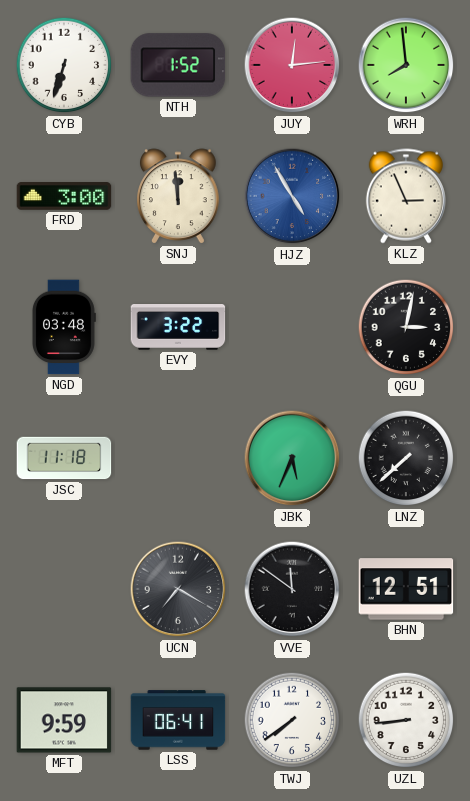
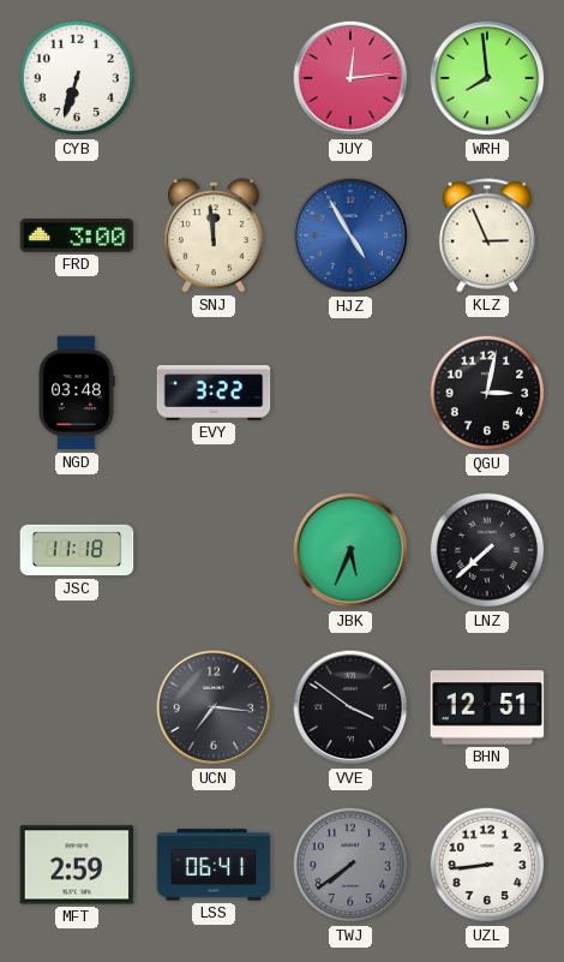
NTH: 1:52 -> none
UCN: 7:20 -> 7:16
VVE: 11:51 -> 3:51
MFT: 9:59 -> 2:59
TWJ dial: white -> grey
